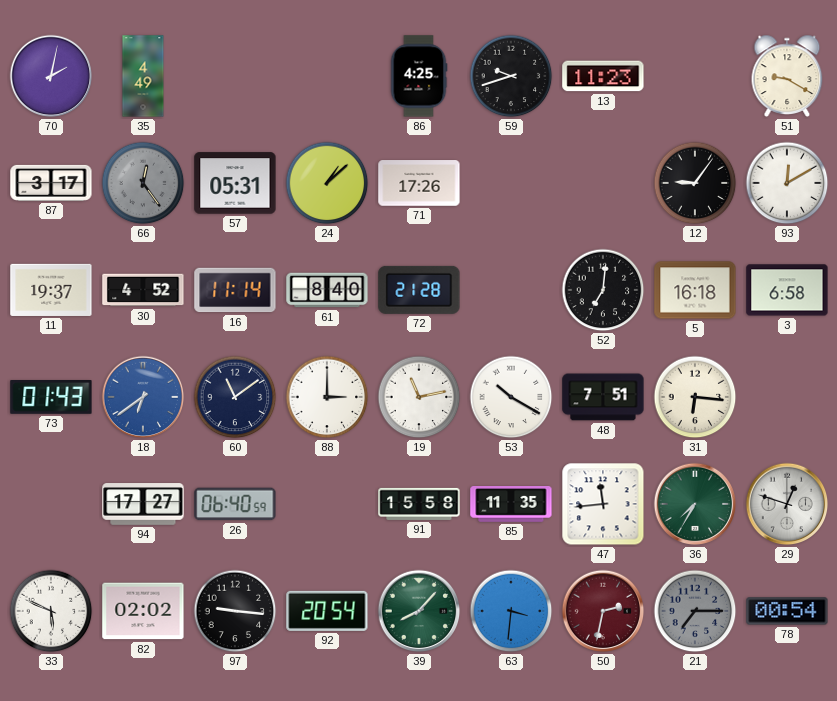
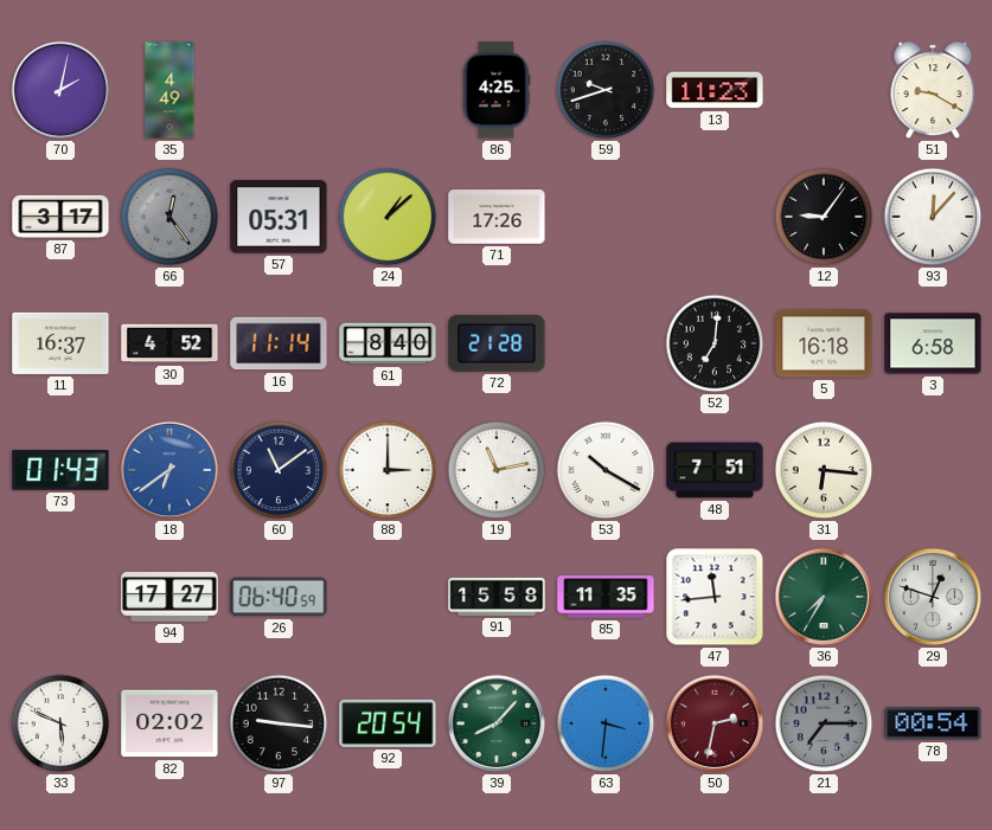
93: 12:10 -> 12:07
11: 19:37 -> 16:37
